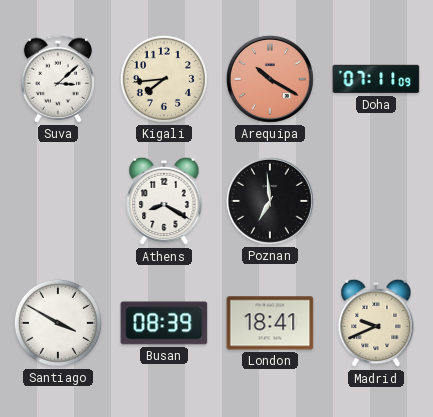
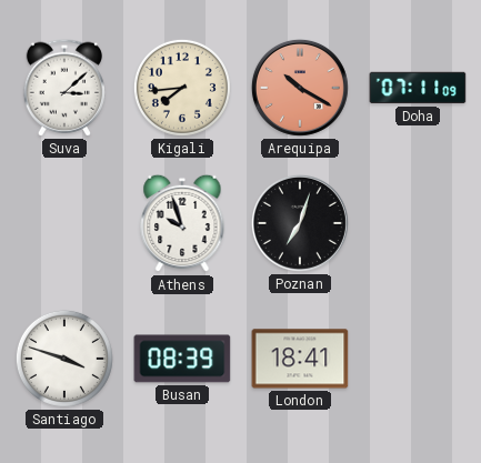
Athens: 8:20 -> 9:57
Poznan: 6:59 -> 7:03
Santiago: 3:50 -> 3:48
Madrid: 9:41 -> none
